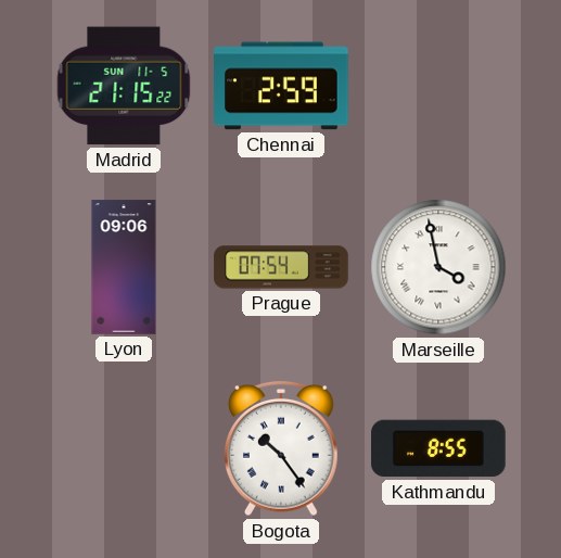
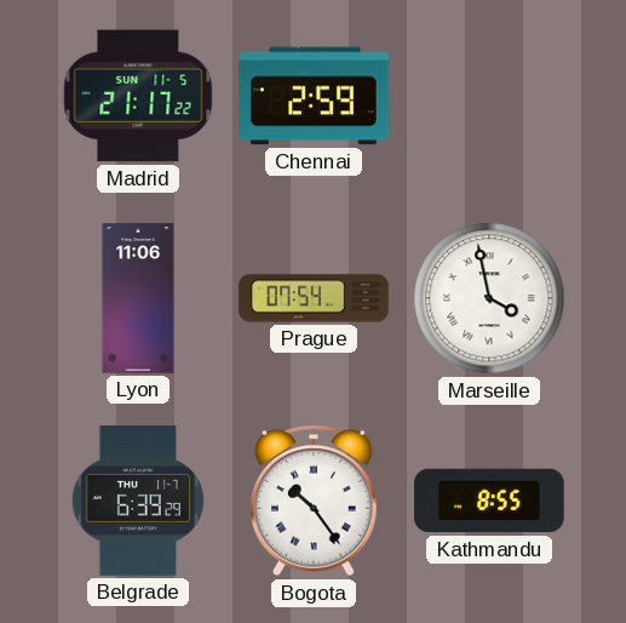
Madrid: 21:15 -> 21:17
Lyon: 09:06 -> 11:06
Belgrade: none -> 6:39
